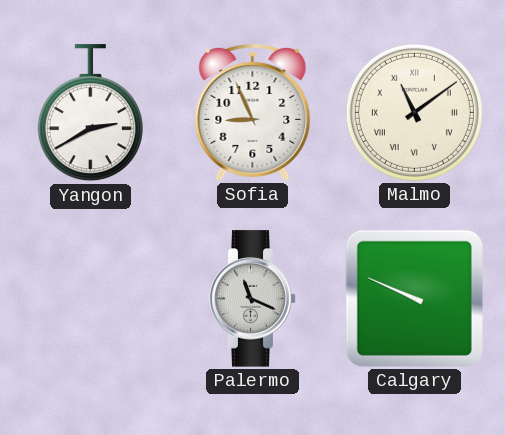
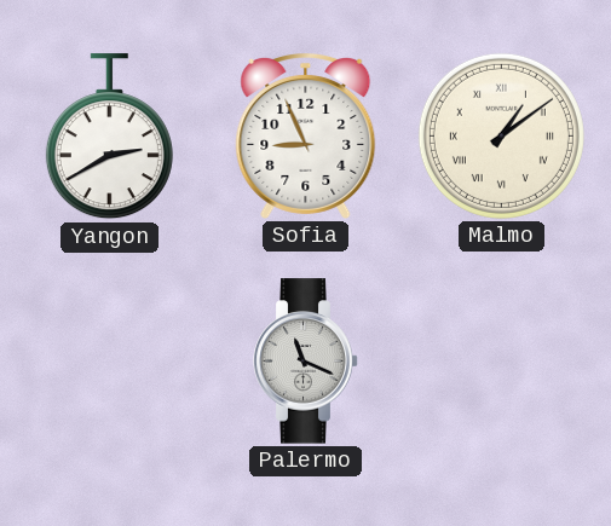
Malmo: 11:09 -> 1:09
Calgary: 9:49 -> none
